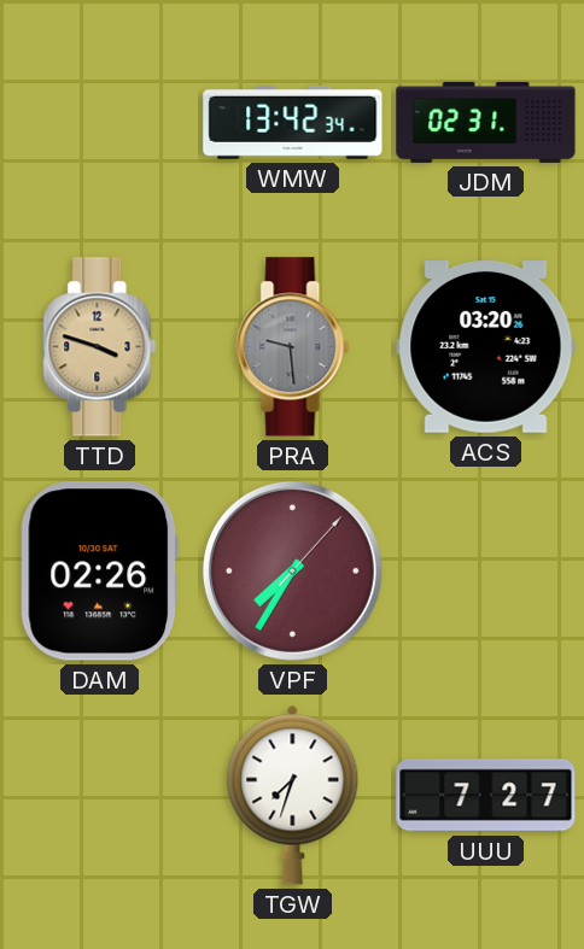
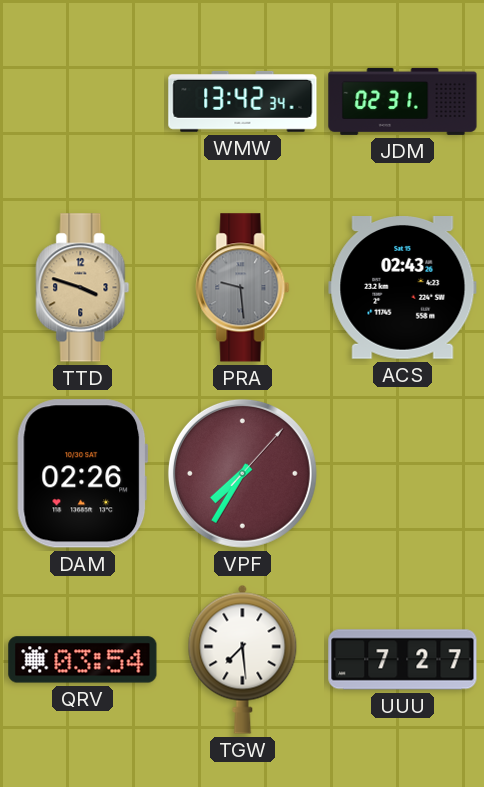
ACS: 03:20 -> 02:43
QRV: none -> 03:54
TGW: 7:33 -> 7:29
